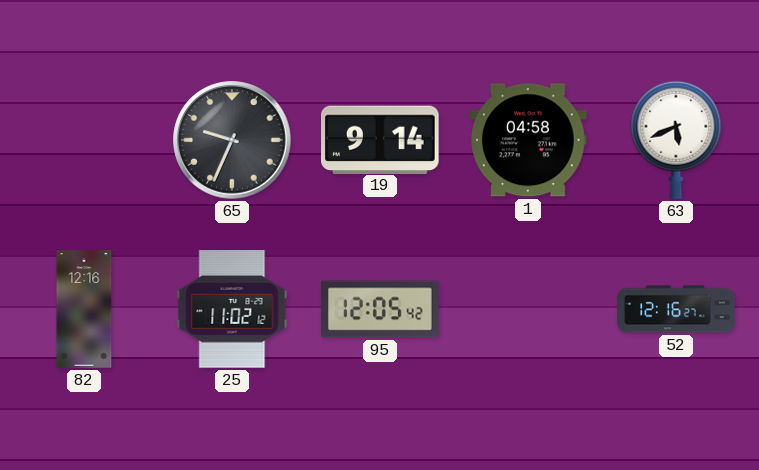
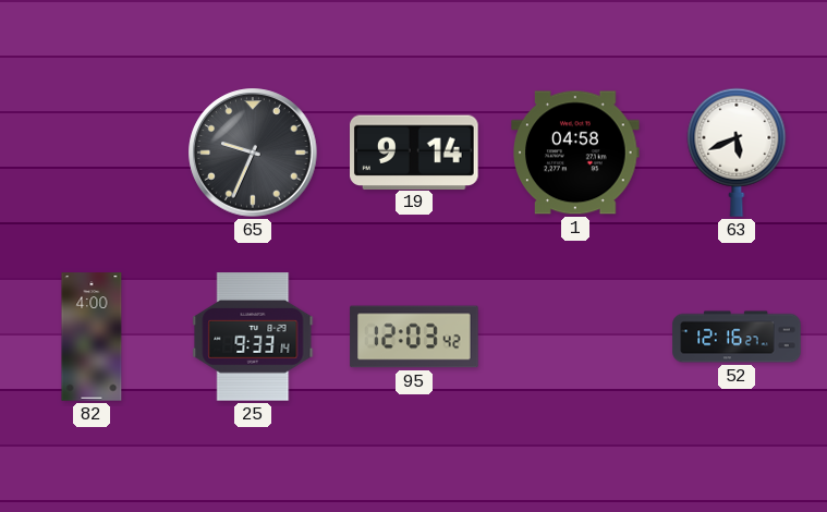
82: 12:16 -> 4:00
25: 11:02 -> 9:33
95: 12:05 -> 12:03
